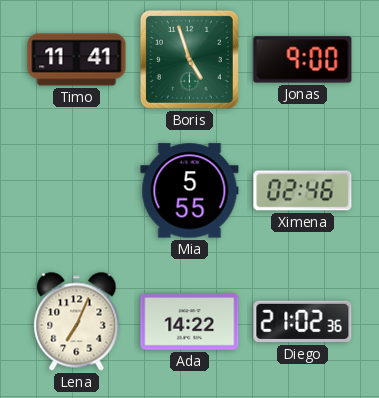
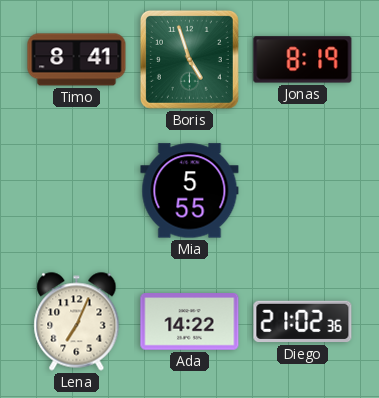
Timo: 11:41 -> 8:41
Jonas: 9:00 -> 8:19
Ximena: 02:46 -> none
